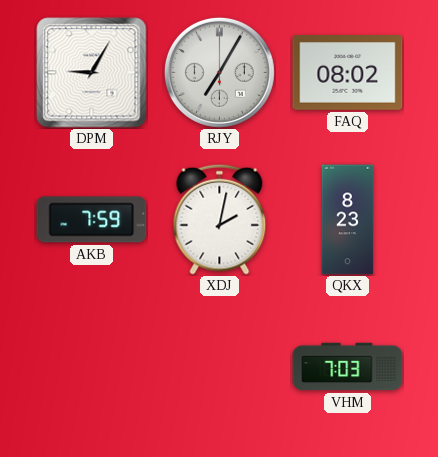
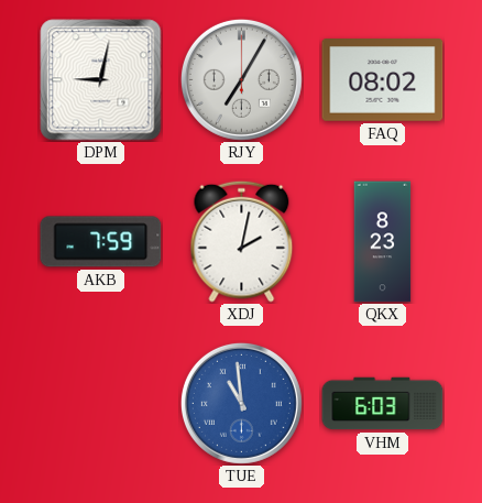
DPM: 9:05 -> 9:02
TUE: none -> 10:59
VHM: 7:03 -> 6:03
